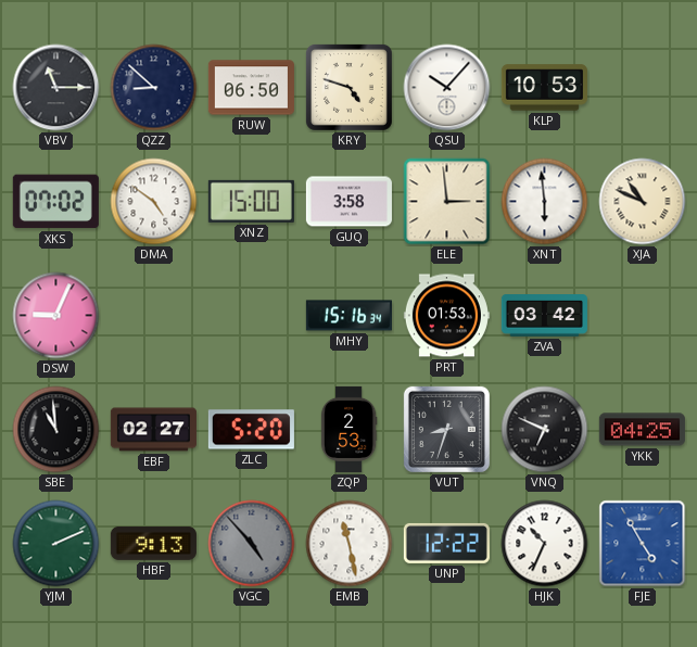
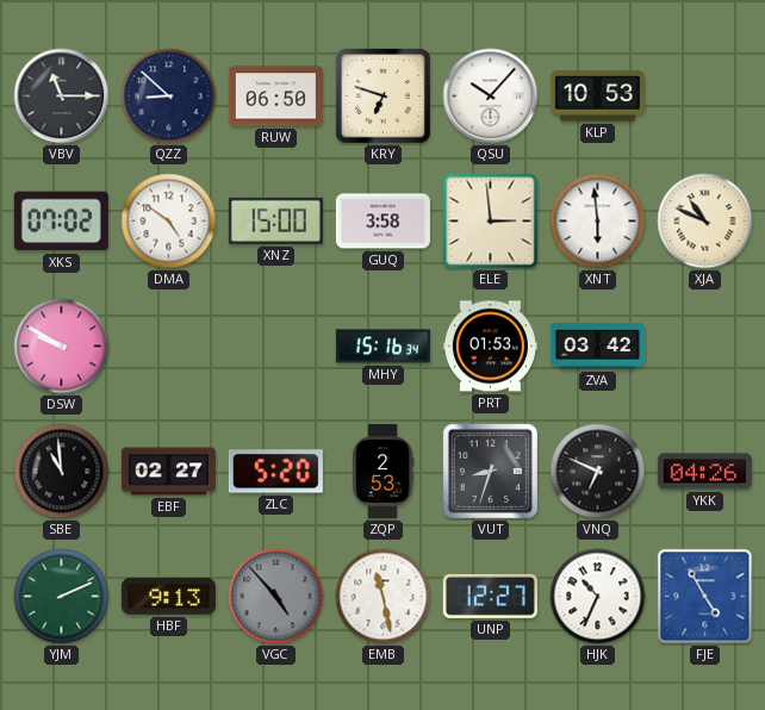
KRY: 4:48 -> 6:48
DSW: 9:04 -> 9:50
YKK: 04:25 -> 04:26
UNP: 12:22 -> 12:27
